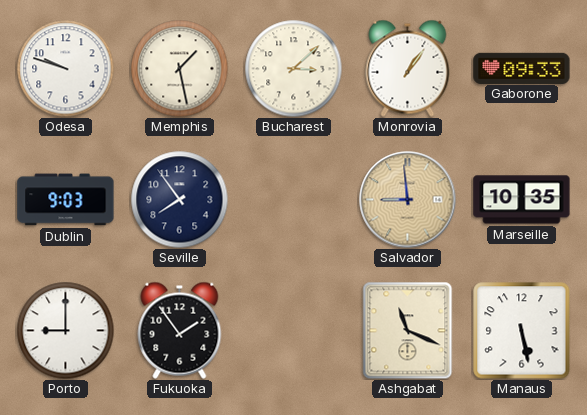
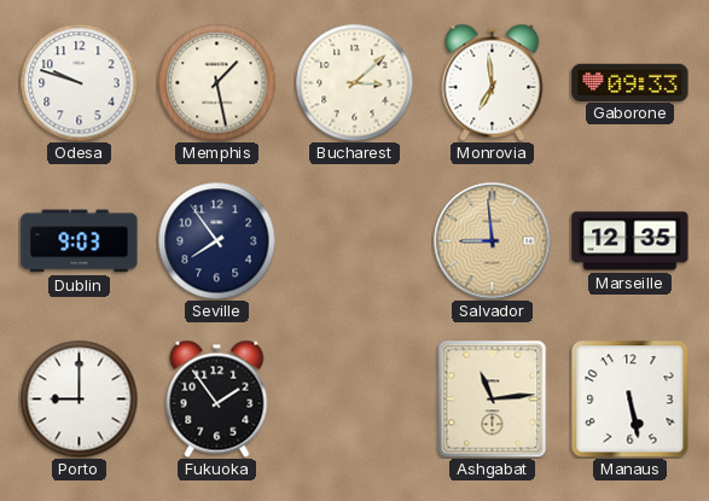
Monrovia: 1:06 -> 6:59
Marseille: 10:35 -> 12:35
Ashgabat: 11:19 -> 11:14
